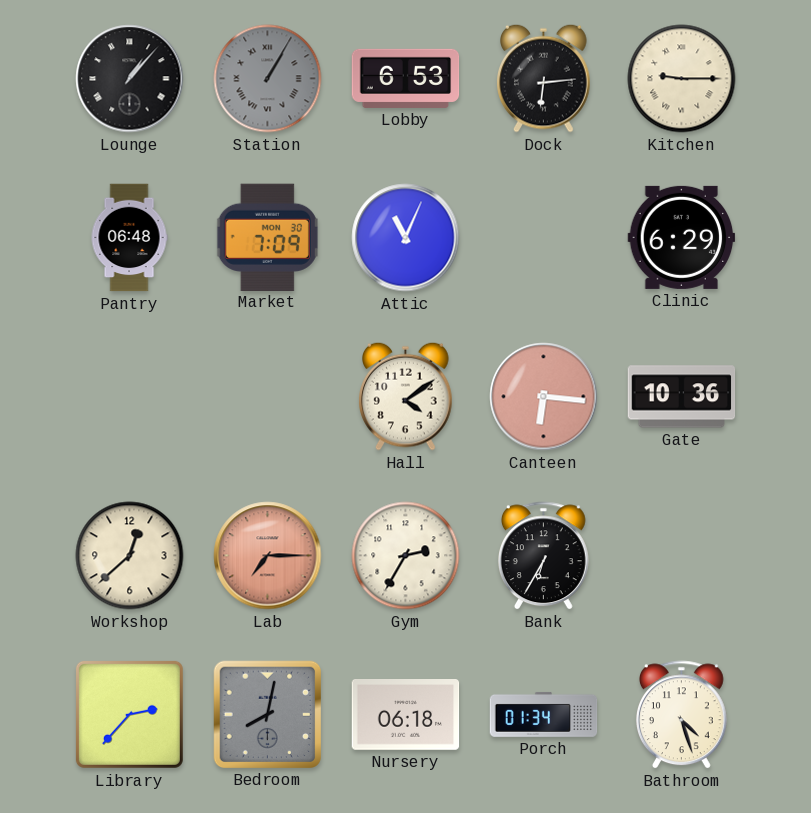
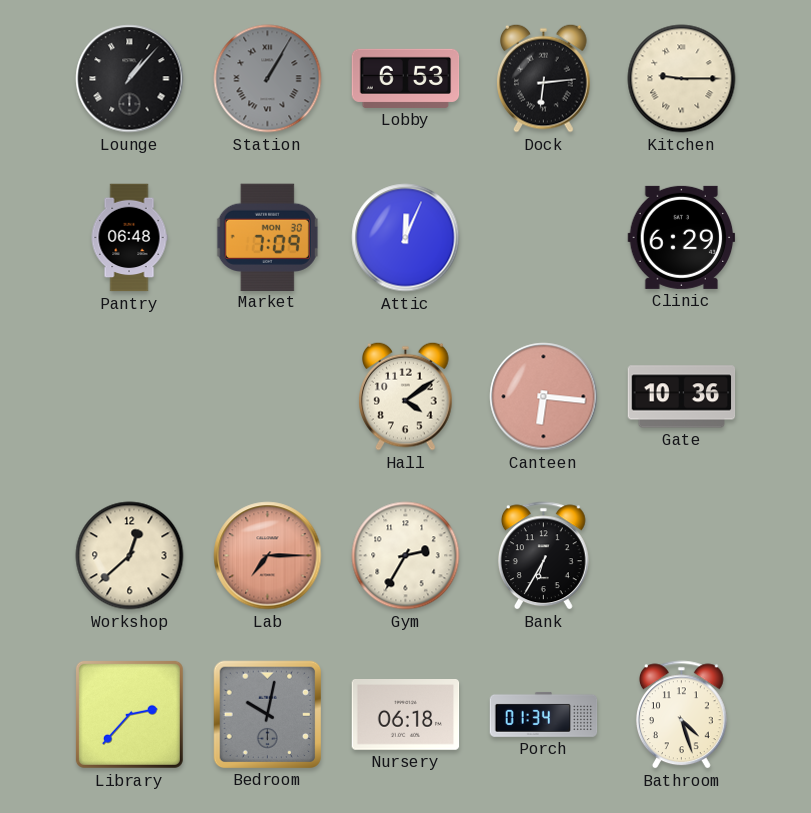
Attic: 11:04 -> 12:04
Bedroom: 8:02 -> 10:02
